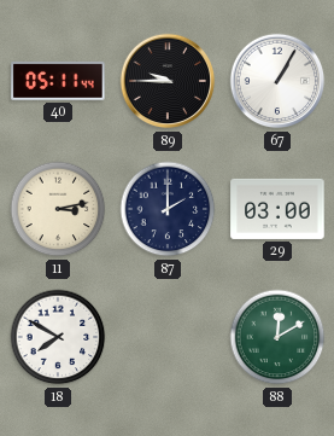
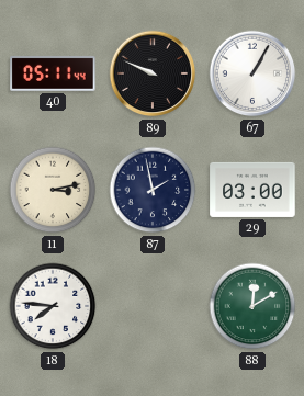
89: 9:45 -> 9:49
87: 2:00 -> 1:58
18: 7:50 -> 7:46
